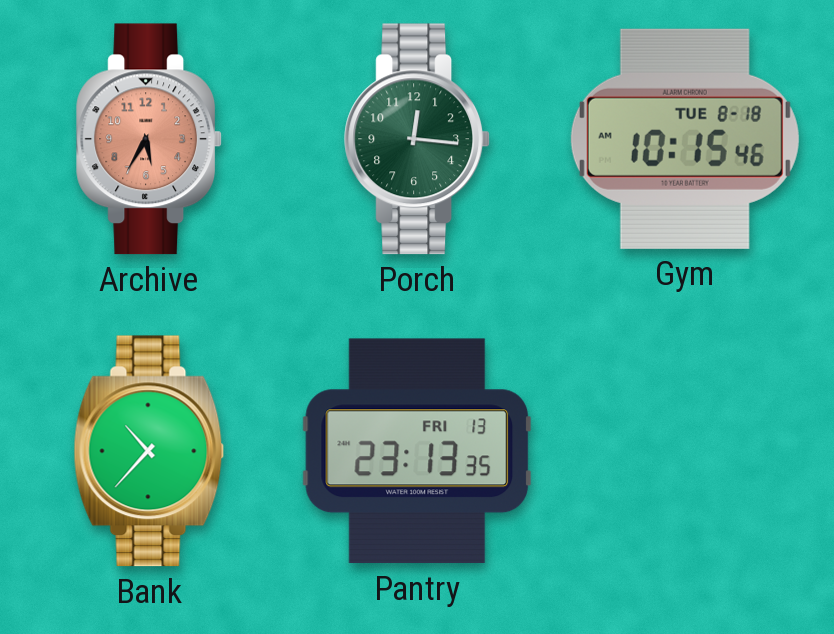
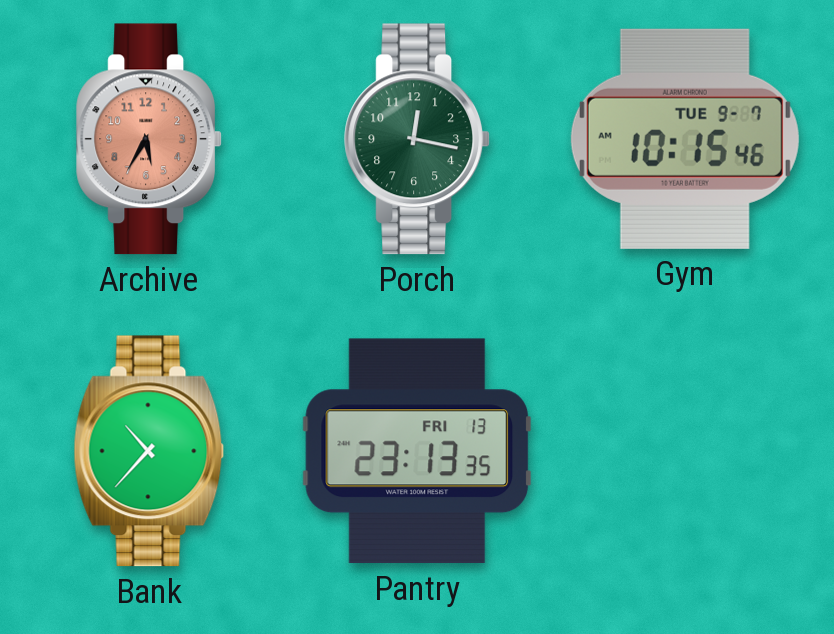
Porch: 12:16 -> 12:17
Gym date: TUE 8-18 -> TUE 9-7
